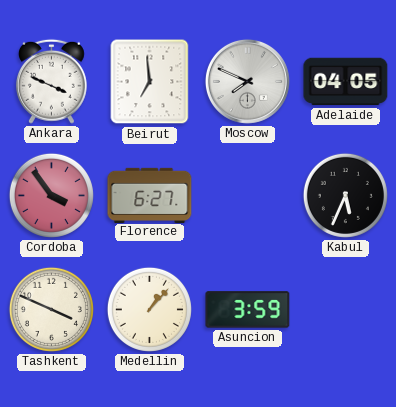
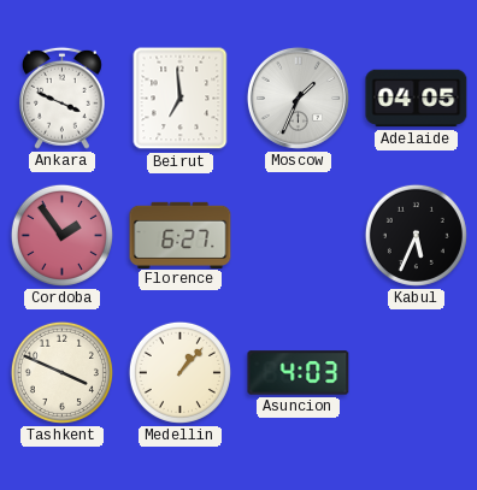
Moscow: 7:49 -> 1:34
Cordoba: 3:54 -> 1:54
Asuncion: 3:59 -> 4:03
